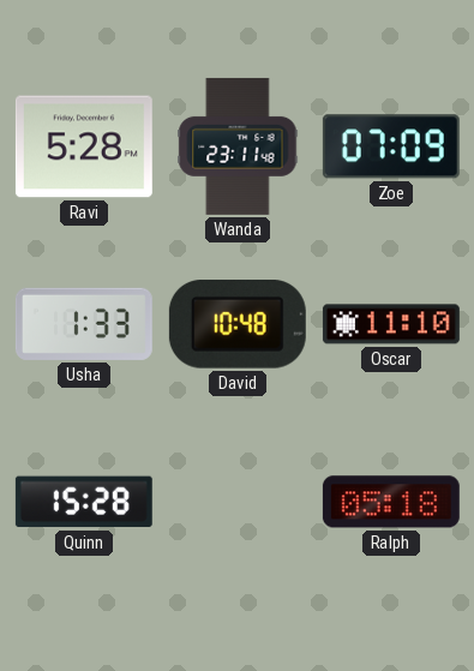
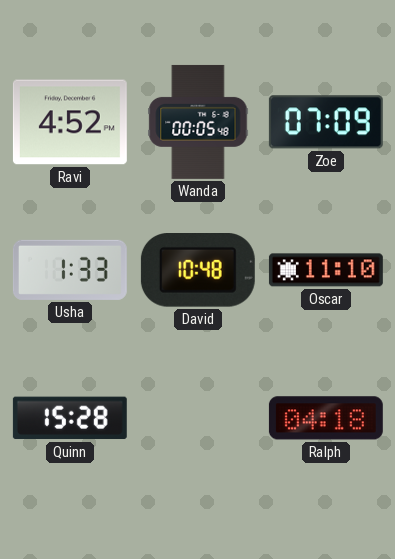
Ravi: 5:28 -> 4:52
Wanda: 23:11 -> 00:05
Ralph: 05:18 -> 04:18
